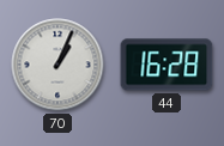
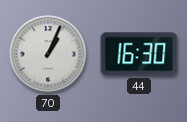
44: 16:28 -> 16:30
